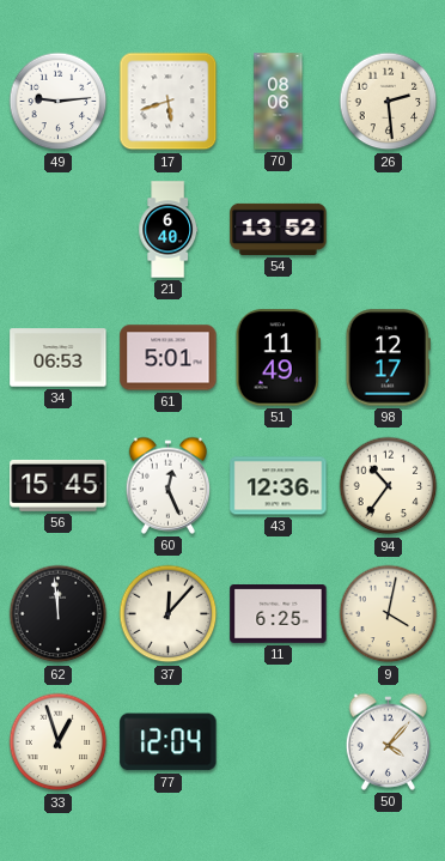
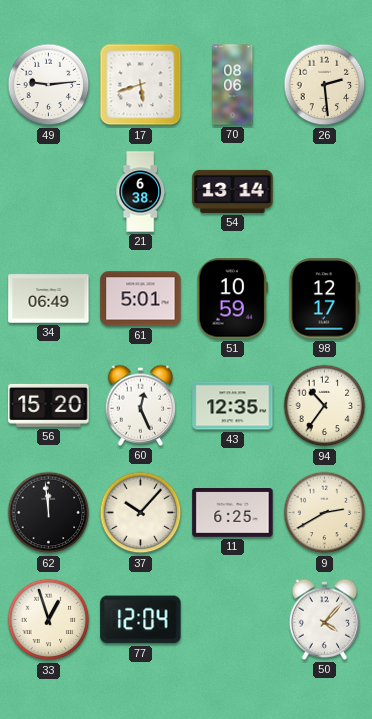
21: 6:40 -> 6:38
54: 13:52 -> 13:14
34: 06:53 -> 06:49
51: 11:49 -> 10:59
56: 15:45 -> 15:20
43: 12:36 -> 12:35
37: 12:07 -> 10:07
9: 4:02 -> 2:40
